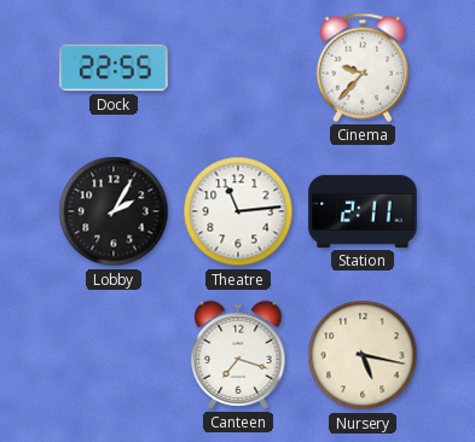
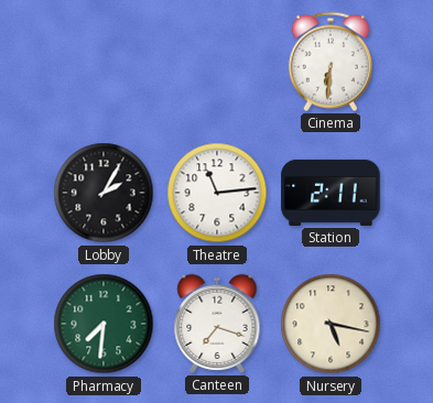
Dock: 22:55 -> none
Cinema: 9:37 -> 6:31
Pharmacy: none -> 7:31
